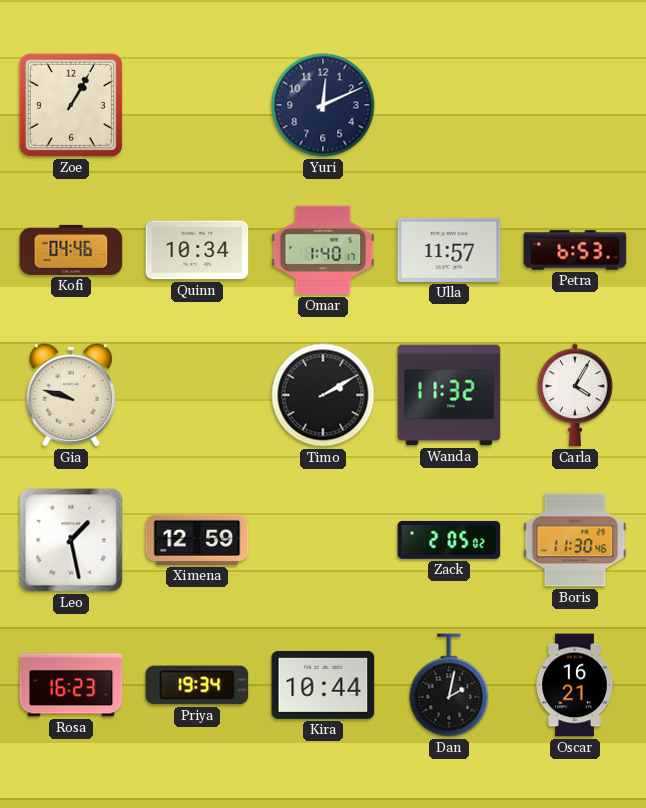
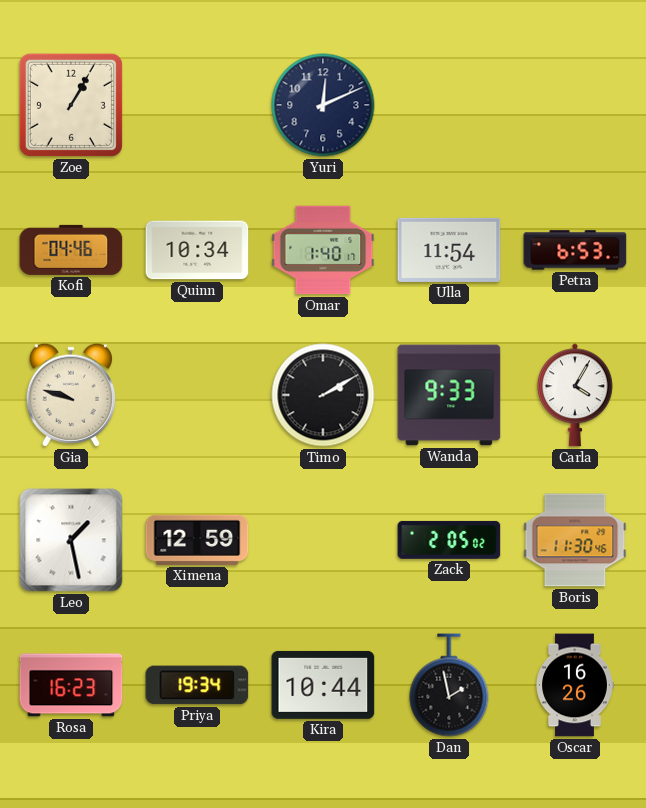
Ulla: 11:57 -> 11:54
Wanda: 11:32 -> 9:33
Dan: 2:02 -> 1:58
Oscar: 16:21 -> 16:26
